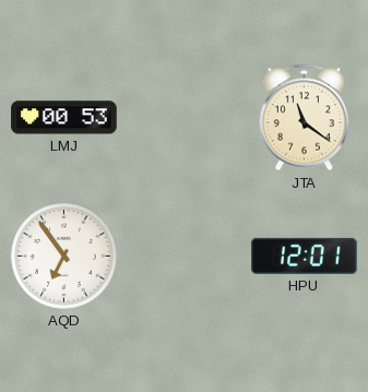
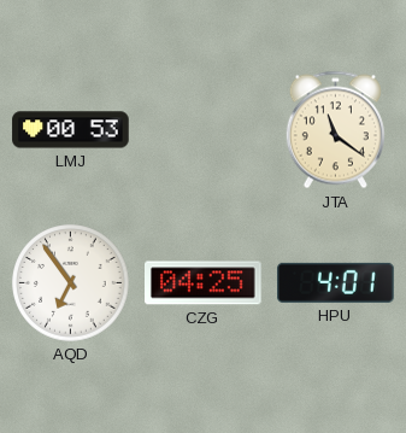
CZG: none -> 04:25
HPU: 12:01 -> 4:01
